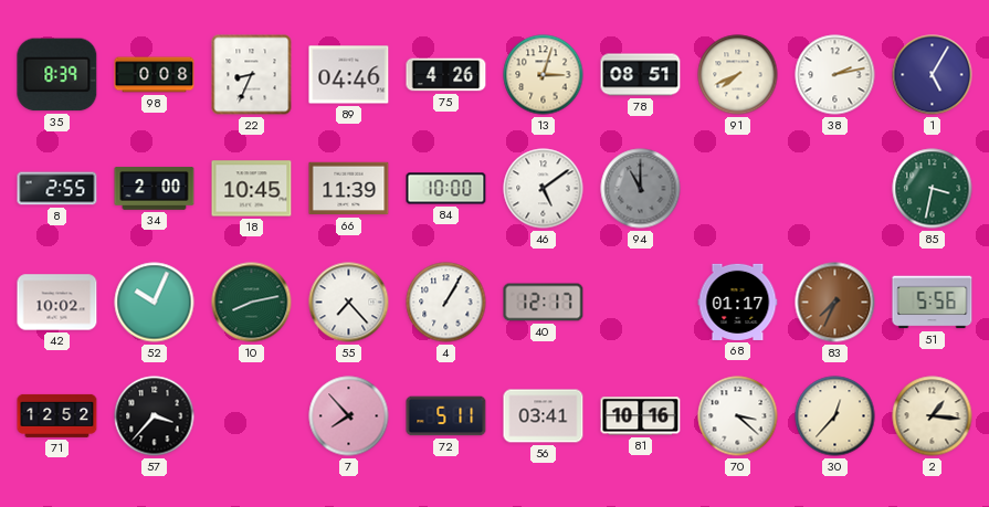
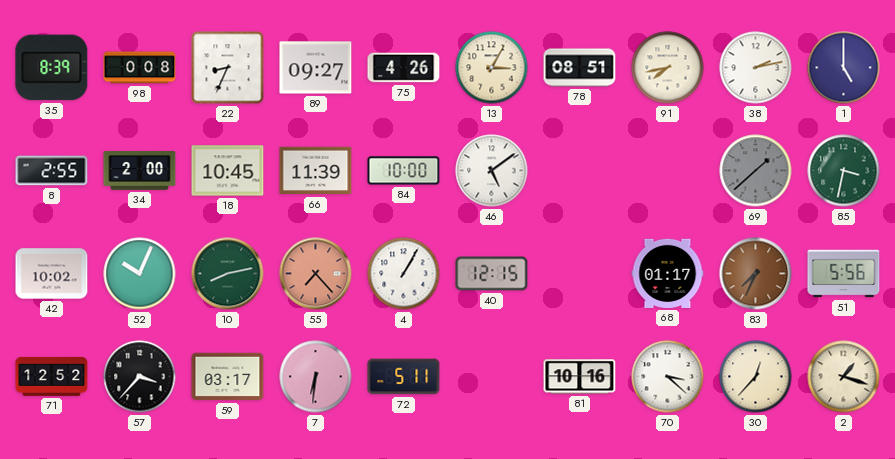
89: 04:46 -> 09:27
13: 3:03 -> 3:05
91: 7:41 -> 7:43
1: 5:05 -> 5:00
94: 11:00 -> none
69: none -> 1:38
55 dial: white -> salmon
40: 12:17 -> 12:15
59: none -> 03:17
7: 7:53 -> 6:31
56: 03:41 -> none
2: 1:16 -> 1:18
